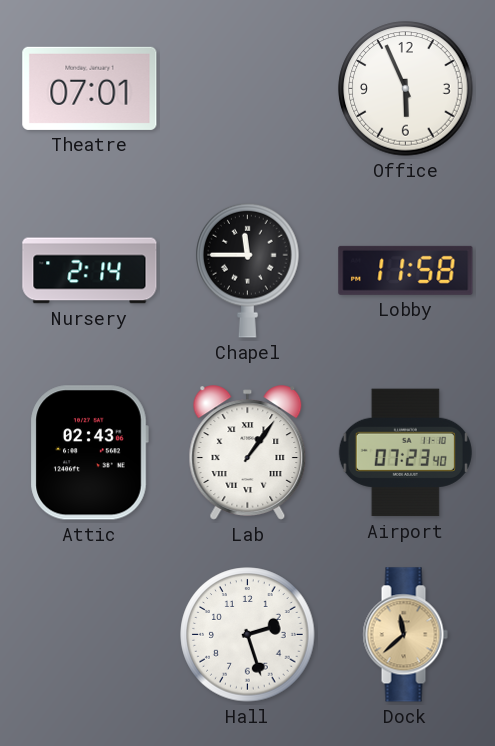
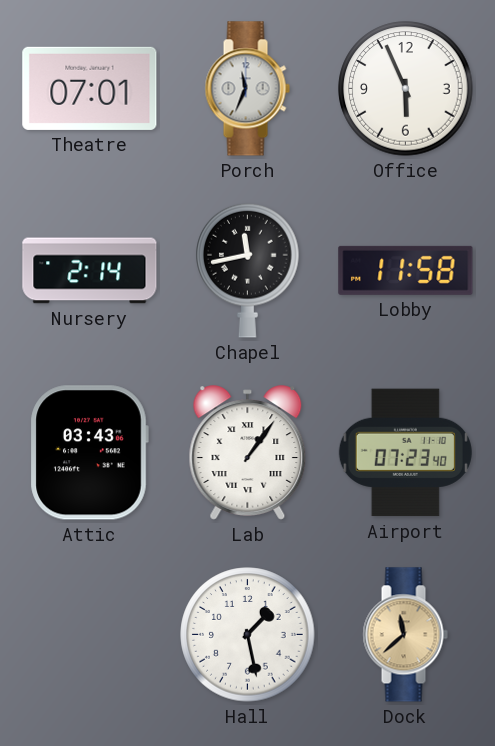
Porch: none -> 11:34
Chapel: 11:45 -> 11:43
Attic: 02:43 -> 03:43
Hall: 2:27 -> 1:28
